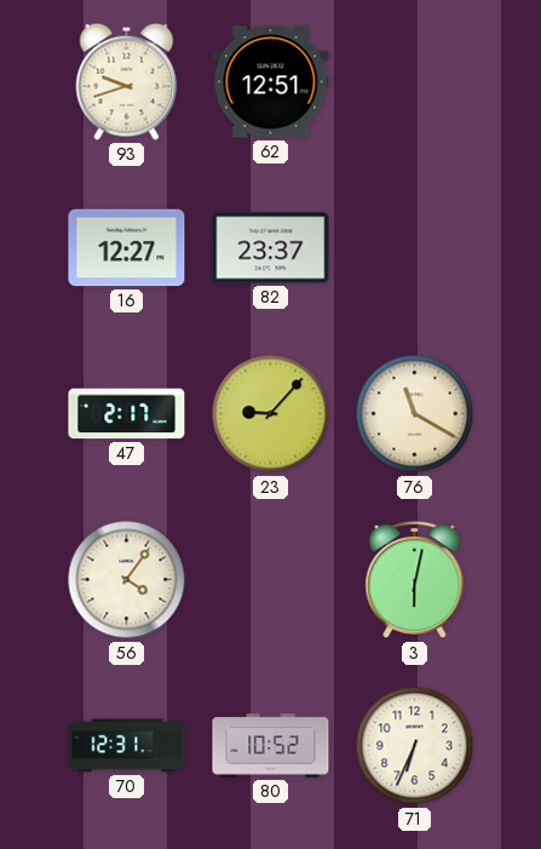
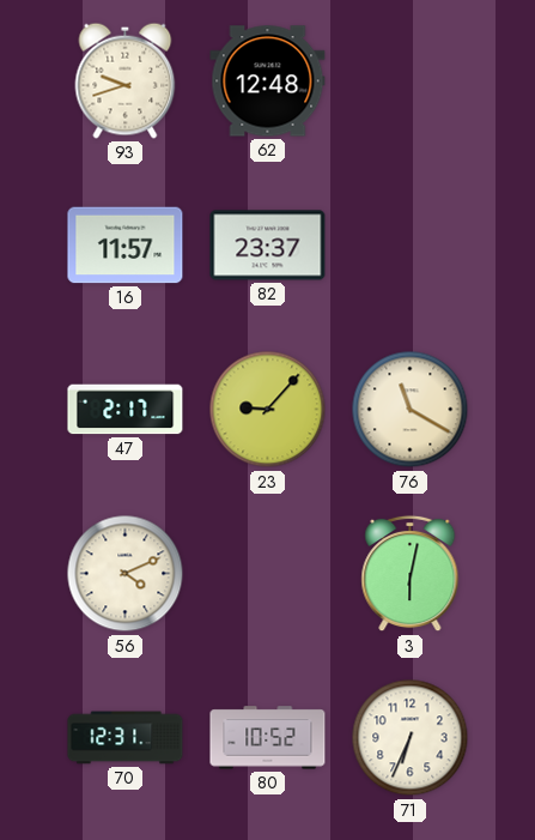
62: 12:51 -> 12:48
16: 12:27 -> 11:57
56: 4:06 -> 4:11
